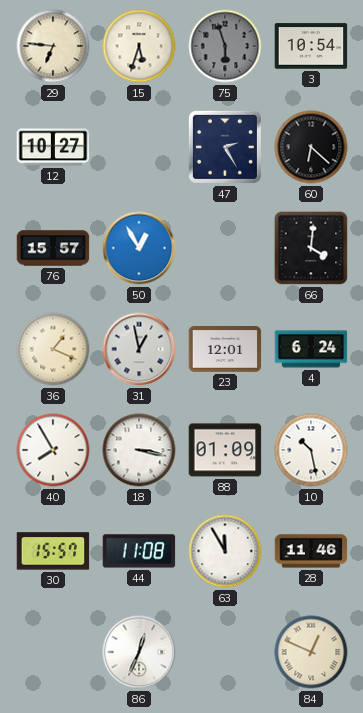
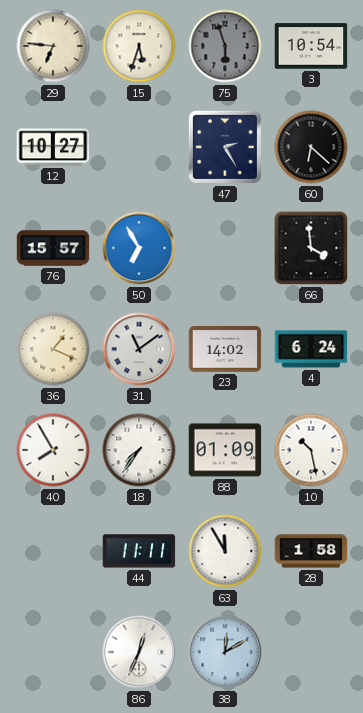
50: 12:55 -> 6:55
66: 4:01 -> 3:59
31: 12:58 -> 11:09
23: 12:01 -> 14:02
18: 3:17 -> 7:36
30: 15:57 -> none
44: 11:08 -> 11:11
28: 11:46 -> 1:58
38: none -> 12:10
84: 12:49 -> none
